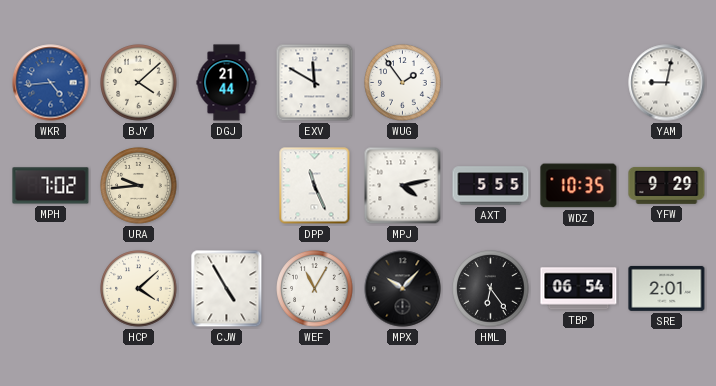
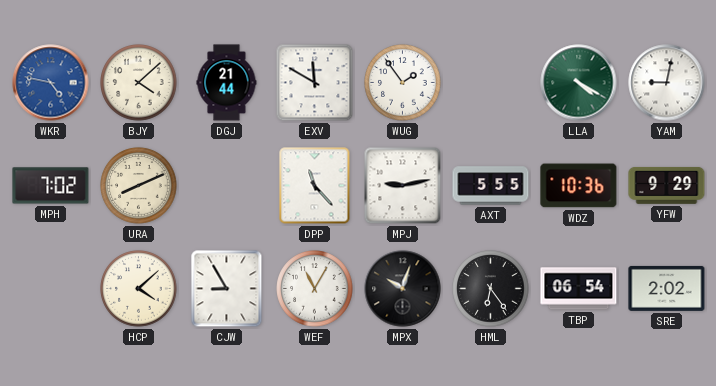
WKR: 4:44 -> 4:47
LLA: none -> 4:20
URA: 9:44 -> 8:11
DPP: 11:26 -> 11:23
MPJ: 4:13 -> 9:13
WDZ: 10:35 -> 10:36
CJW: 4:55 -> 8:55
MPX: 10:07 -> 10:03
SRE: 2:01 -> 2:02
